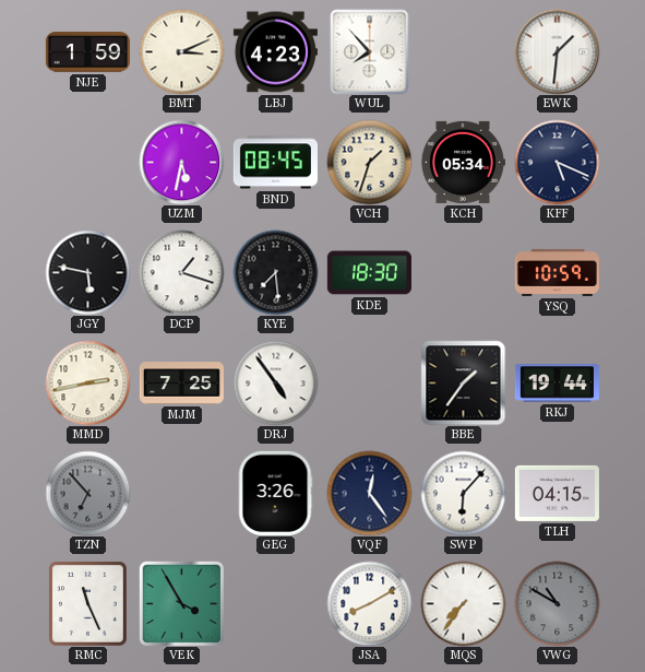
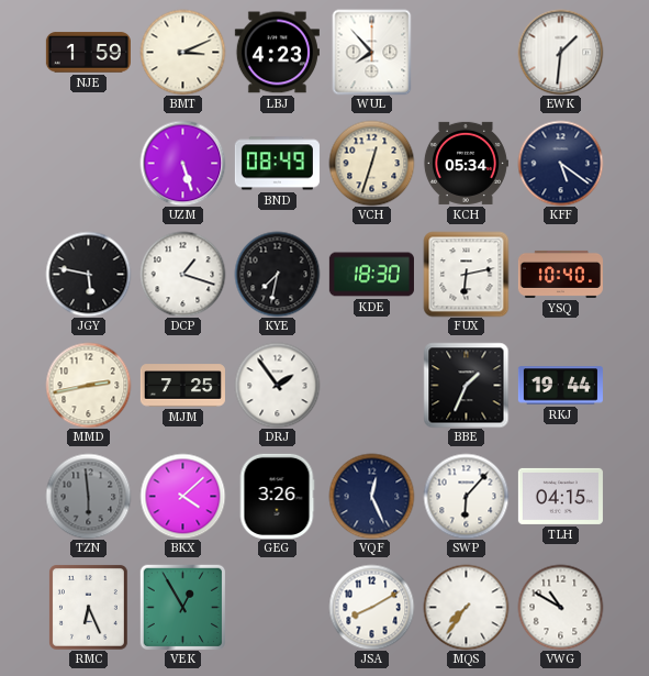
UZM: 5:32 -> 5:27
BND: 08:45 -> 08:49
VCH: 1:33 -> 12:33
KFF: 5:19 -> 5:21
KYE: 7:29 -> 7:32
FUX: none -> 6:13
YSQ: 10:59 -> 10:40
DRJ: 4:54 -> 1:54
BBE: 1:36 -> 1:34
TZN: 6:53 -> 5:59
BKX: none -> 4:08
VQF: 12:24 -> 12:26
RMC: 11:26 -> 6:26
VEK: 3:55 -> 12:55
VWG dial: grey -> white
